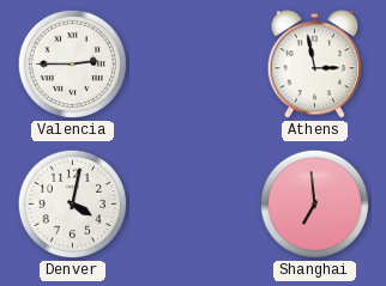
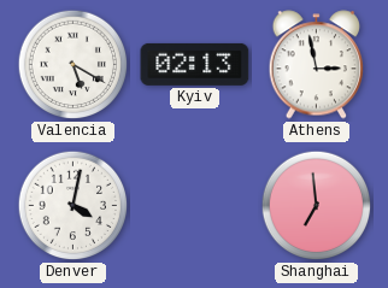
Valencia: 2:45 -> 5:20
Kyiv: none -> 02:13
